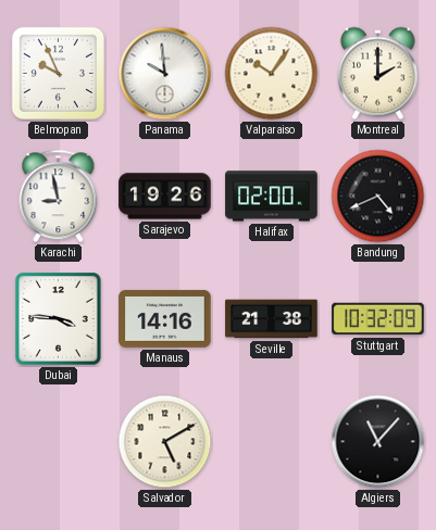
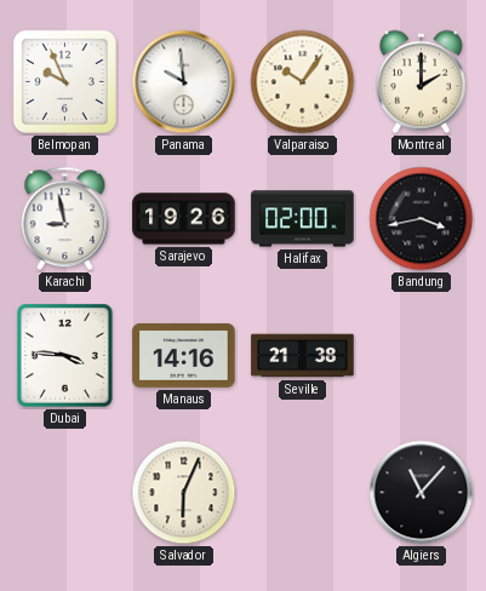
Bandung: 4:41 -> 3:43
Stuttgart: 10:32 -> none
Salvador: 5:10 -> 6:04
